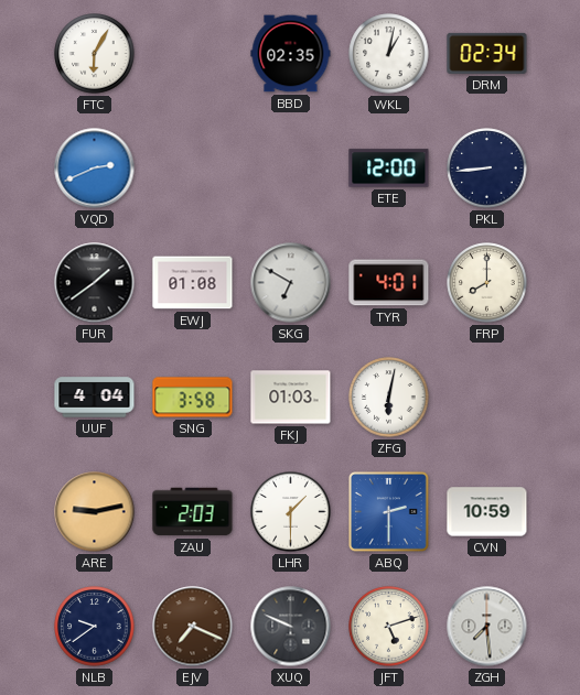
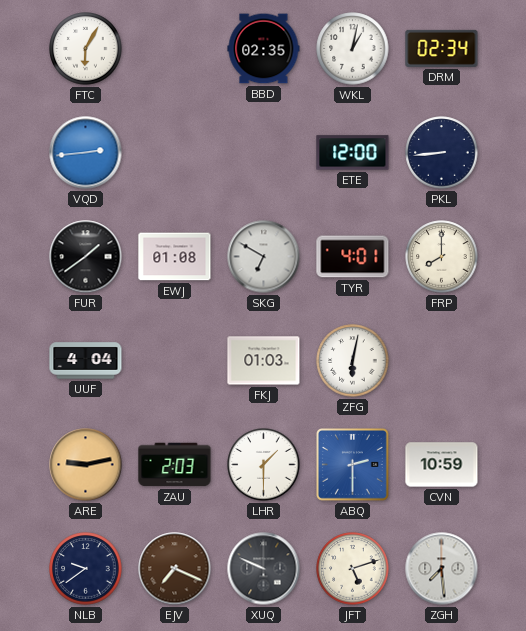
VQD: 2:41 -> 2:44
SNG: 3:58 -> none
